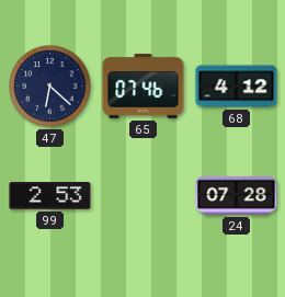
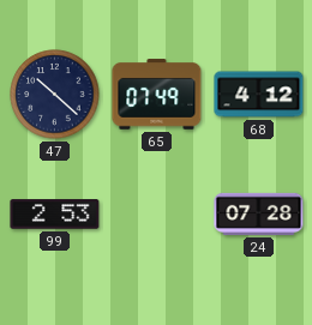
47: 6:22 -> 10:22
65: 07:46 -> 07:49
